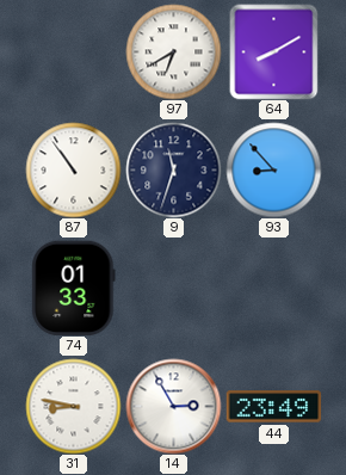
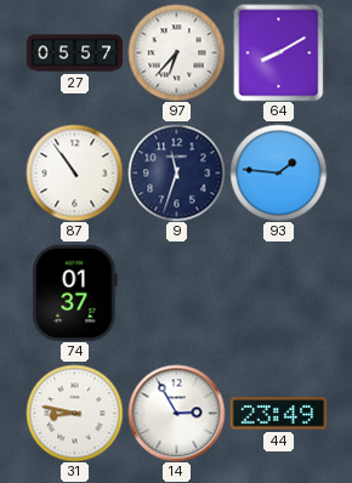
27: none -> 05:57
97: 6:40 -> 6:37
93: 8:53 -> 1:46
74: 01:33 -> 01:37
